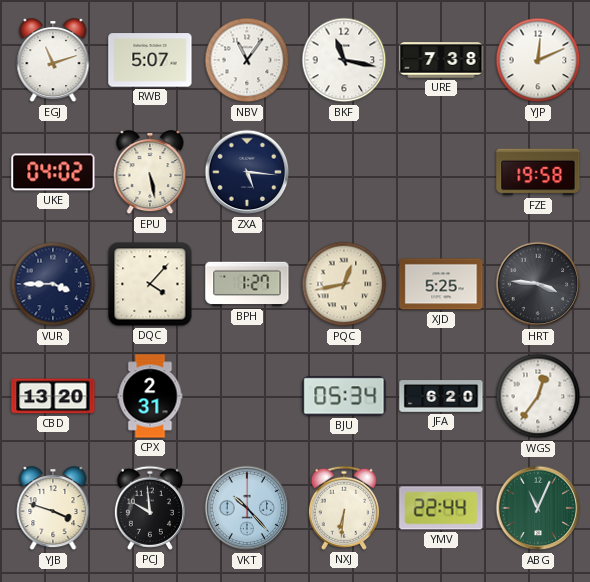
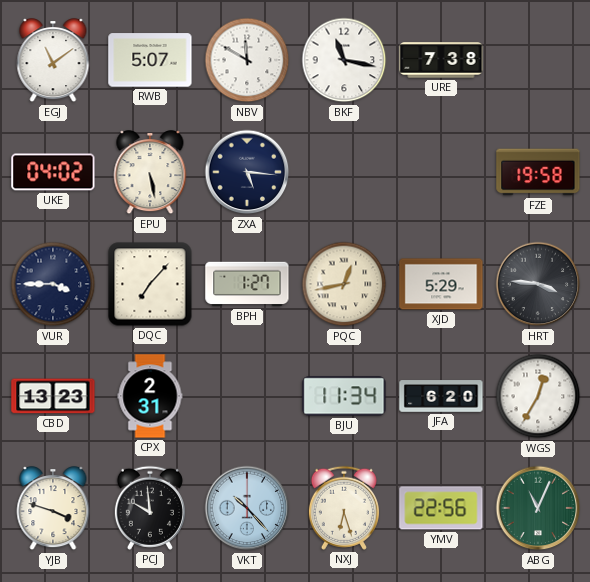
EGJ: 11:12 -> 11:09
NBV: 11:06 -> 11:50
YJP: 12:11 -> none
DQC: 4:07 -> 7:07
XJD: 5:25 -> 5:29
CBD: 13:20 -> 13:23
BJU: 05:34 -> 11:34
WGS: 12:36 -> 12:35
NXJ: 6:31 -> 6:27
YMV: 22:44 -> 22:56
